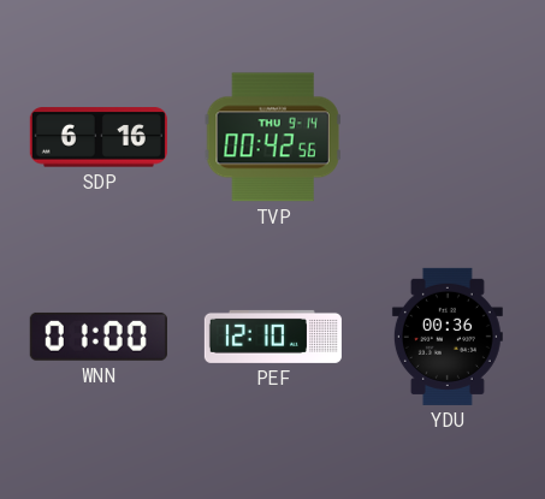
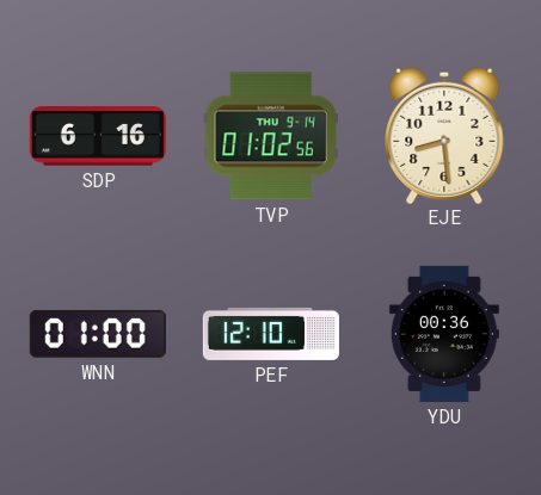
TVP: 00:42 -> 01:02
EJE: none -> 8:29
